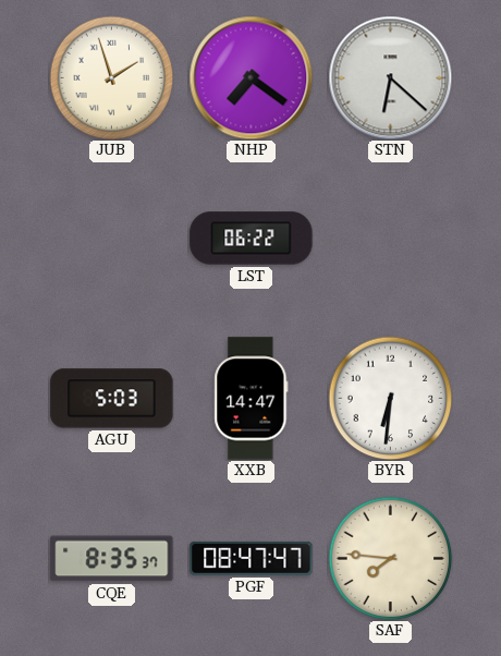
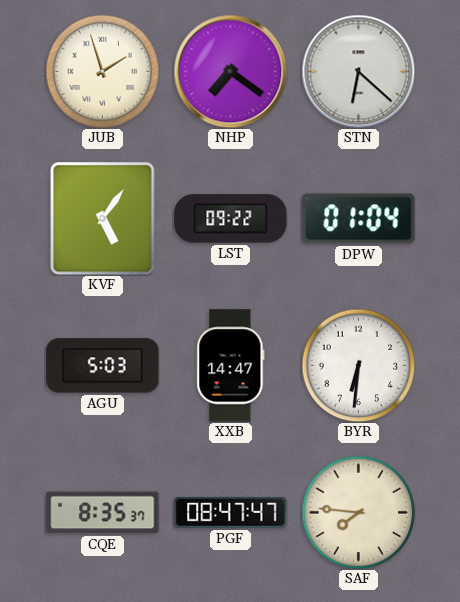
KVF: none -> 5:06
LST: 06:22 -> 09:22
DPW: none -> 01:04
